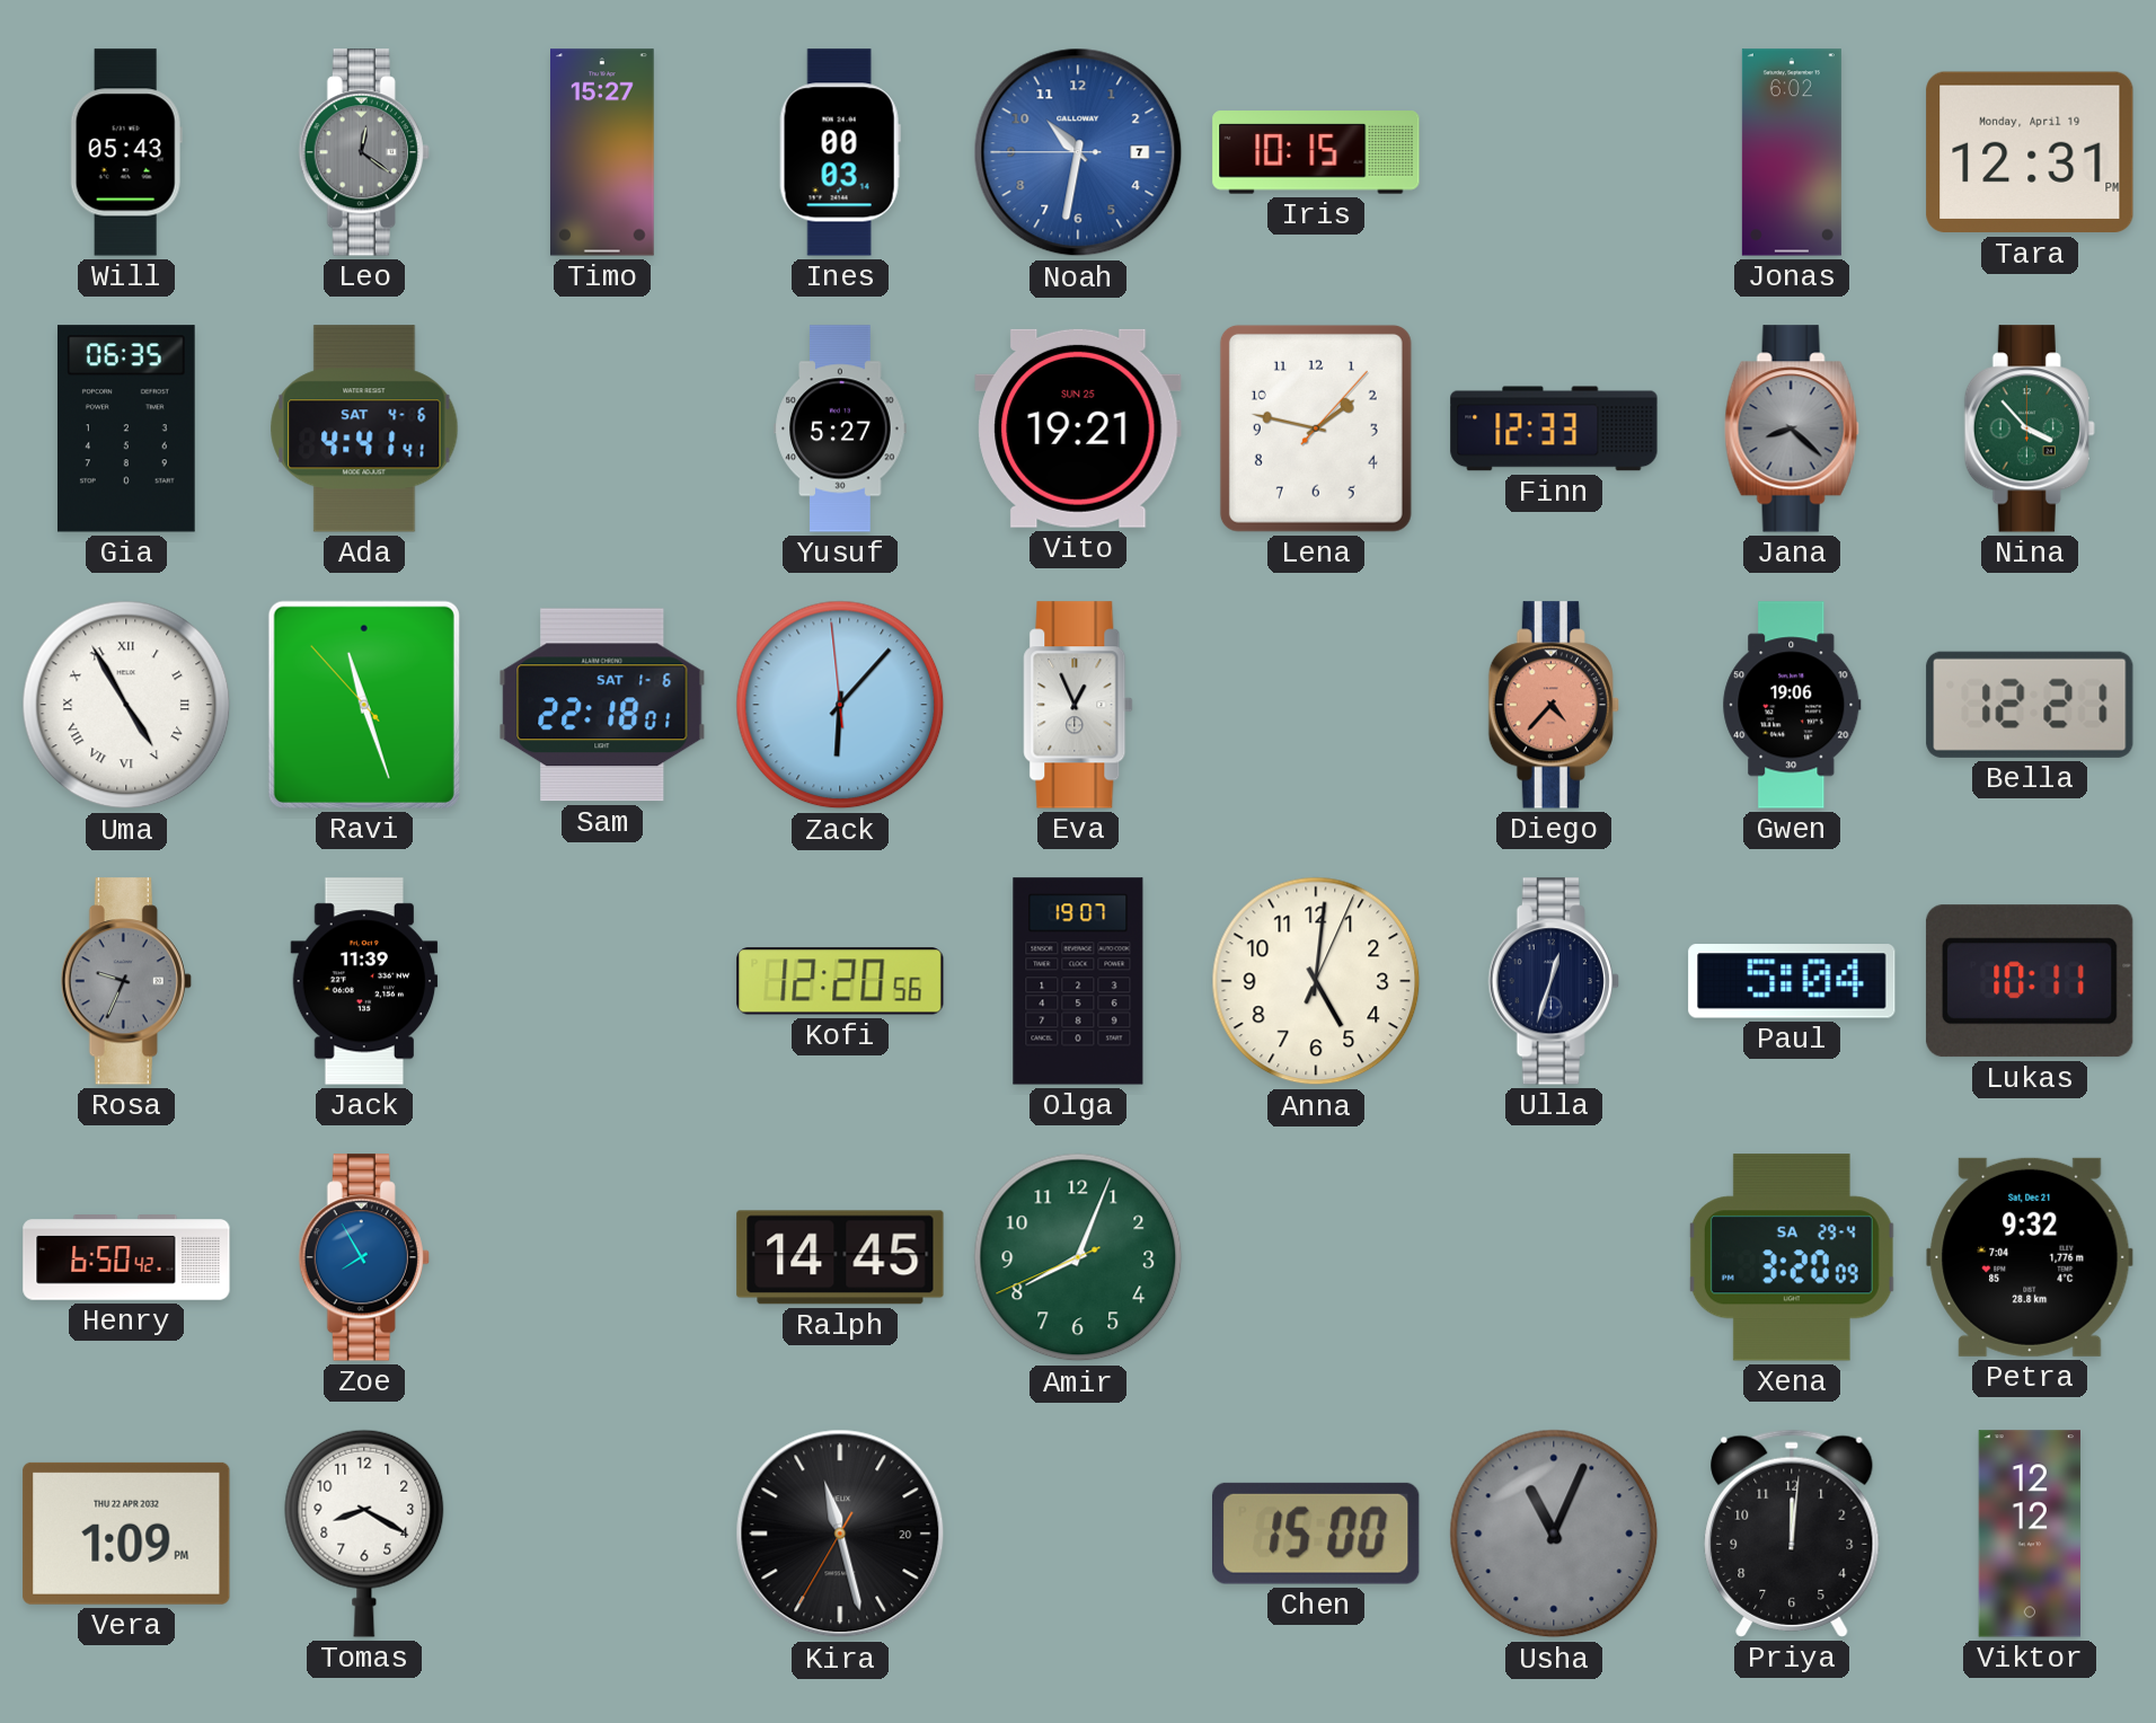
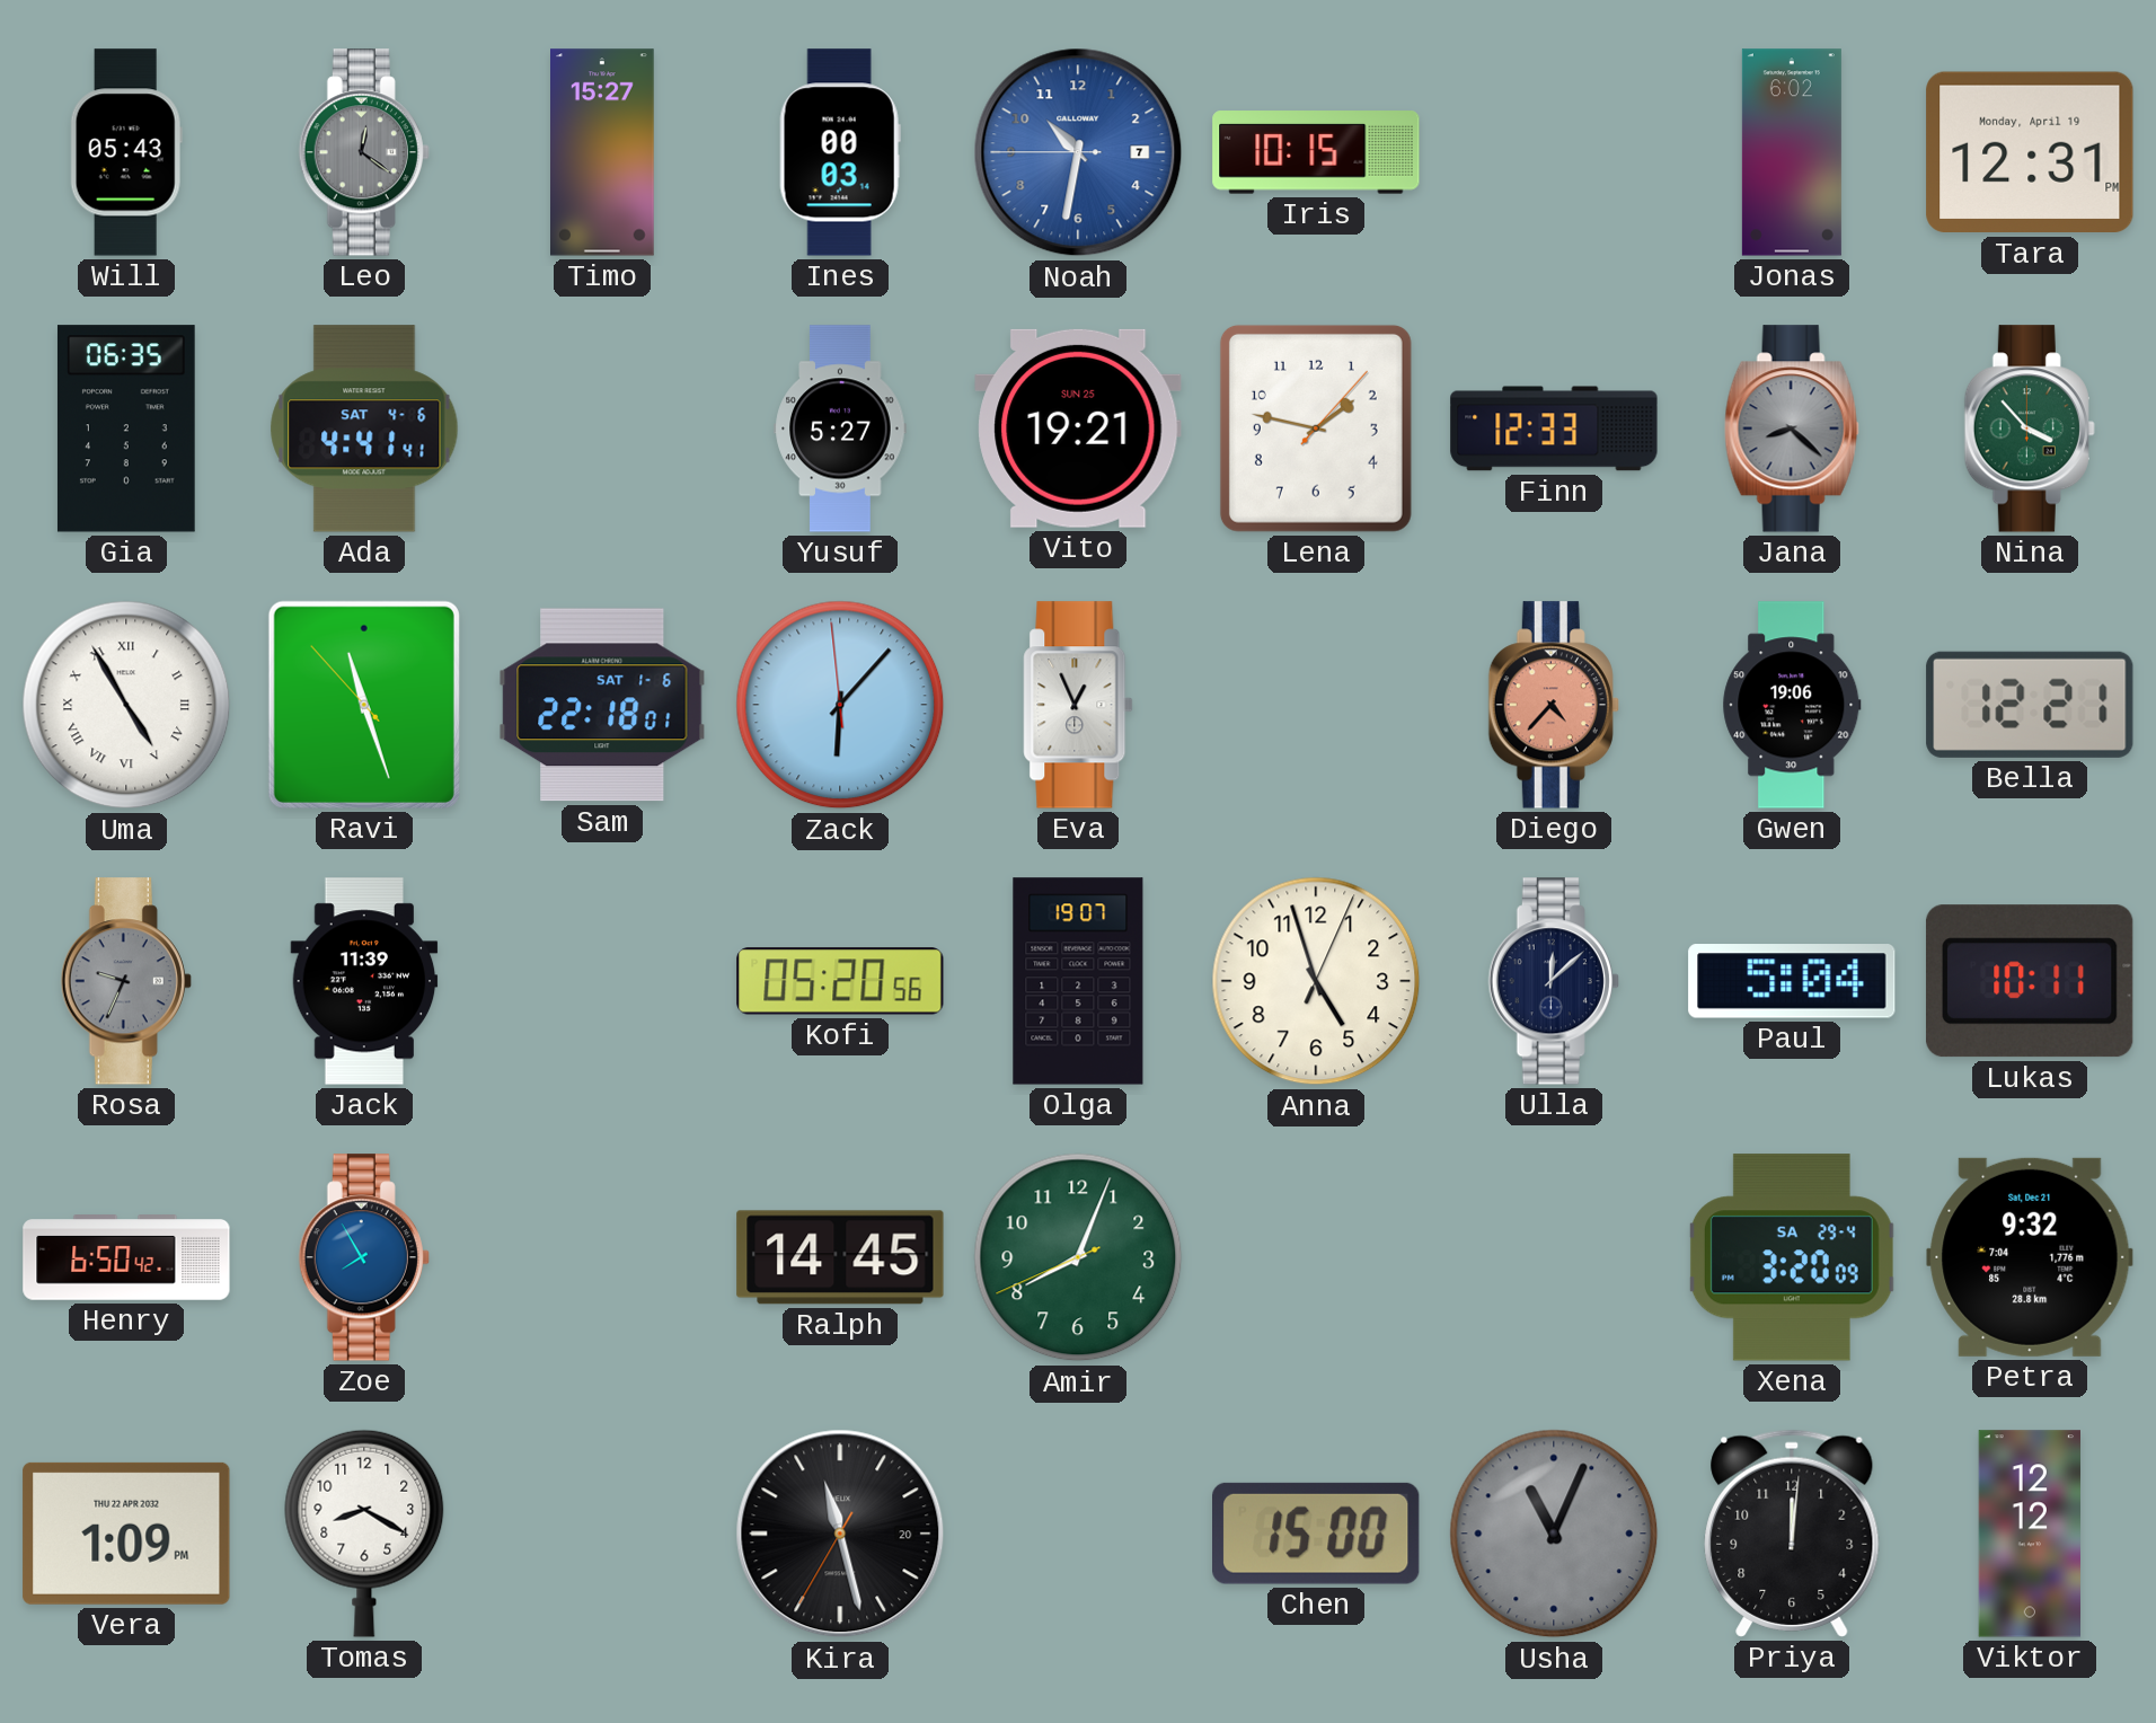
Kofi: 12:20 -> 05:20
Anna: 5:01 -> 4:57
Ulla: 12:33 -> 12:08
